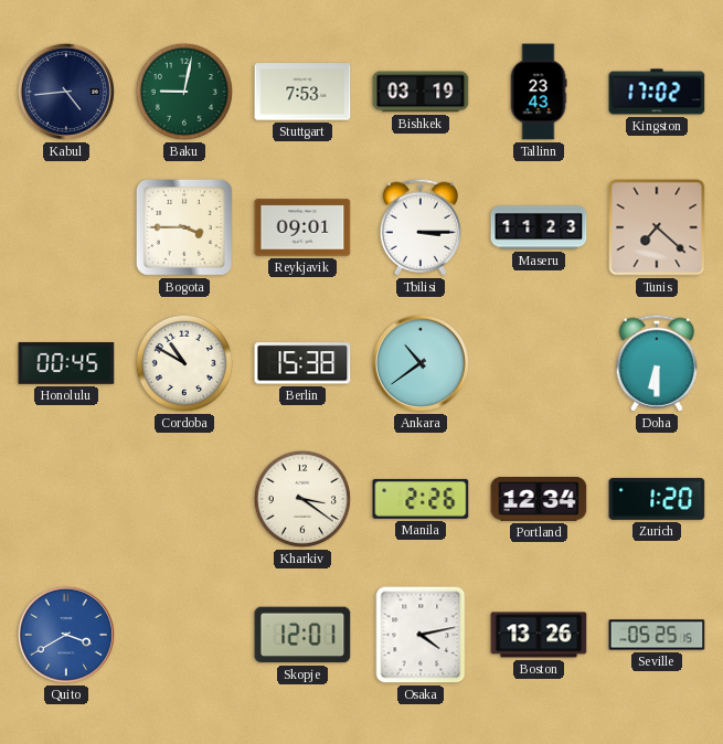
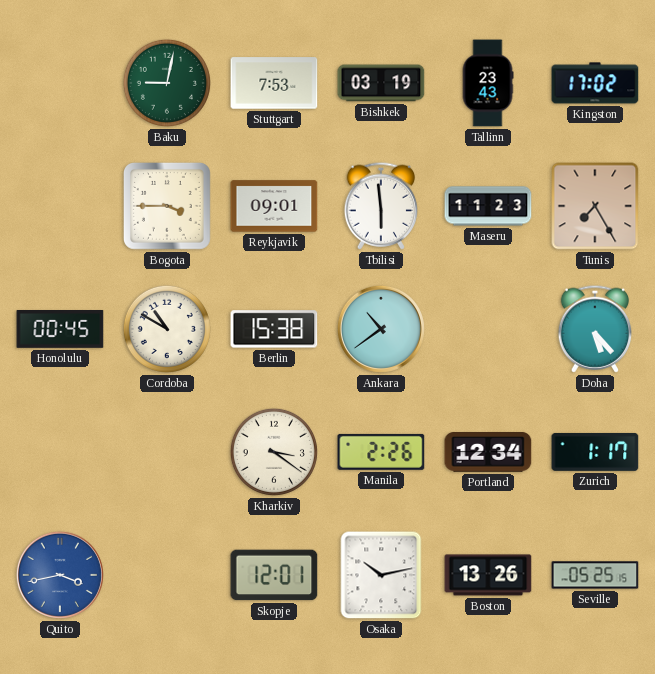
Kabul: 4:44 -> none
Tbilisi: 3:15 -> 5:59
Tunis: 7:22 -> 7:25
Doha: 6:30 -> 5:23
Zurich: 1:20 -> 1:17
Quito: 3:40 -> 3:43
Osaka: 4:13 -> 10:13
